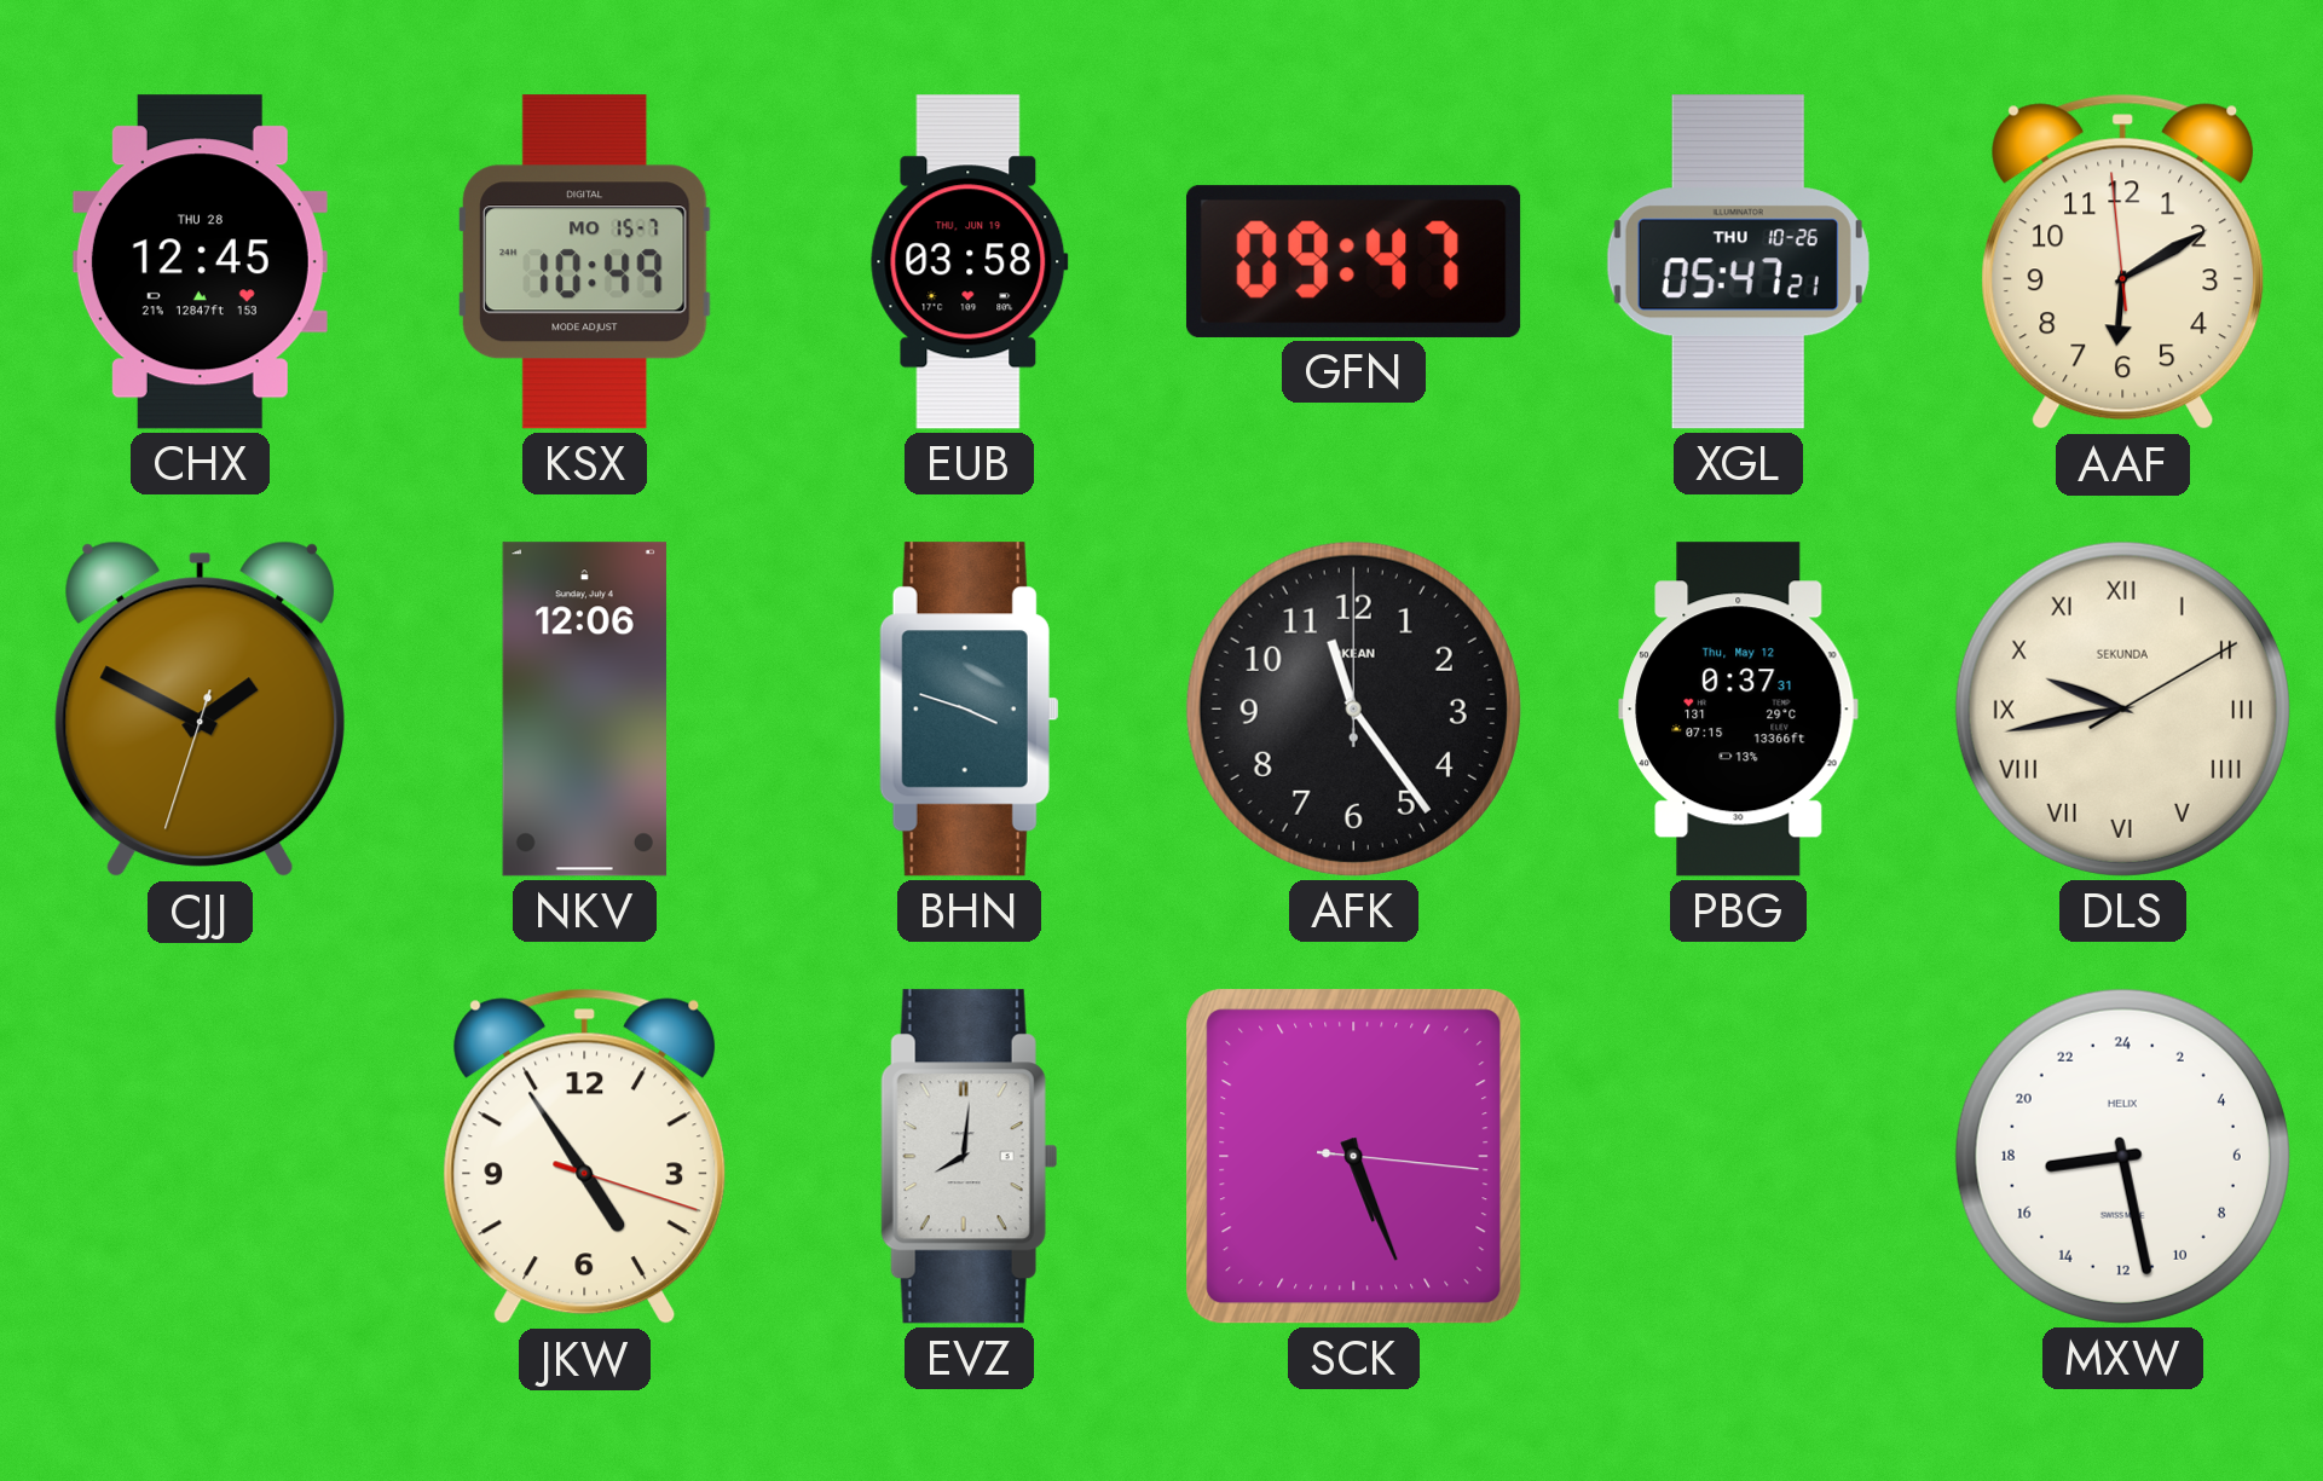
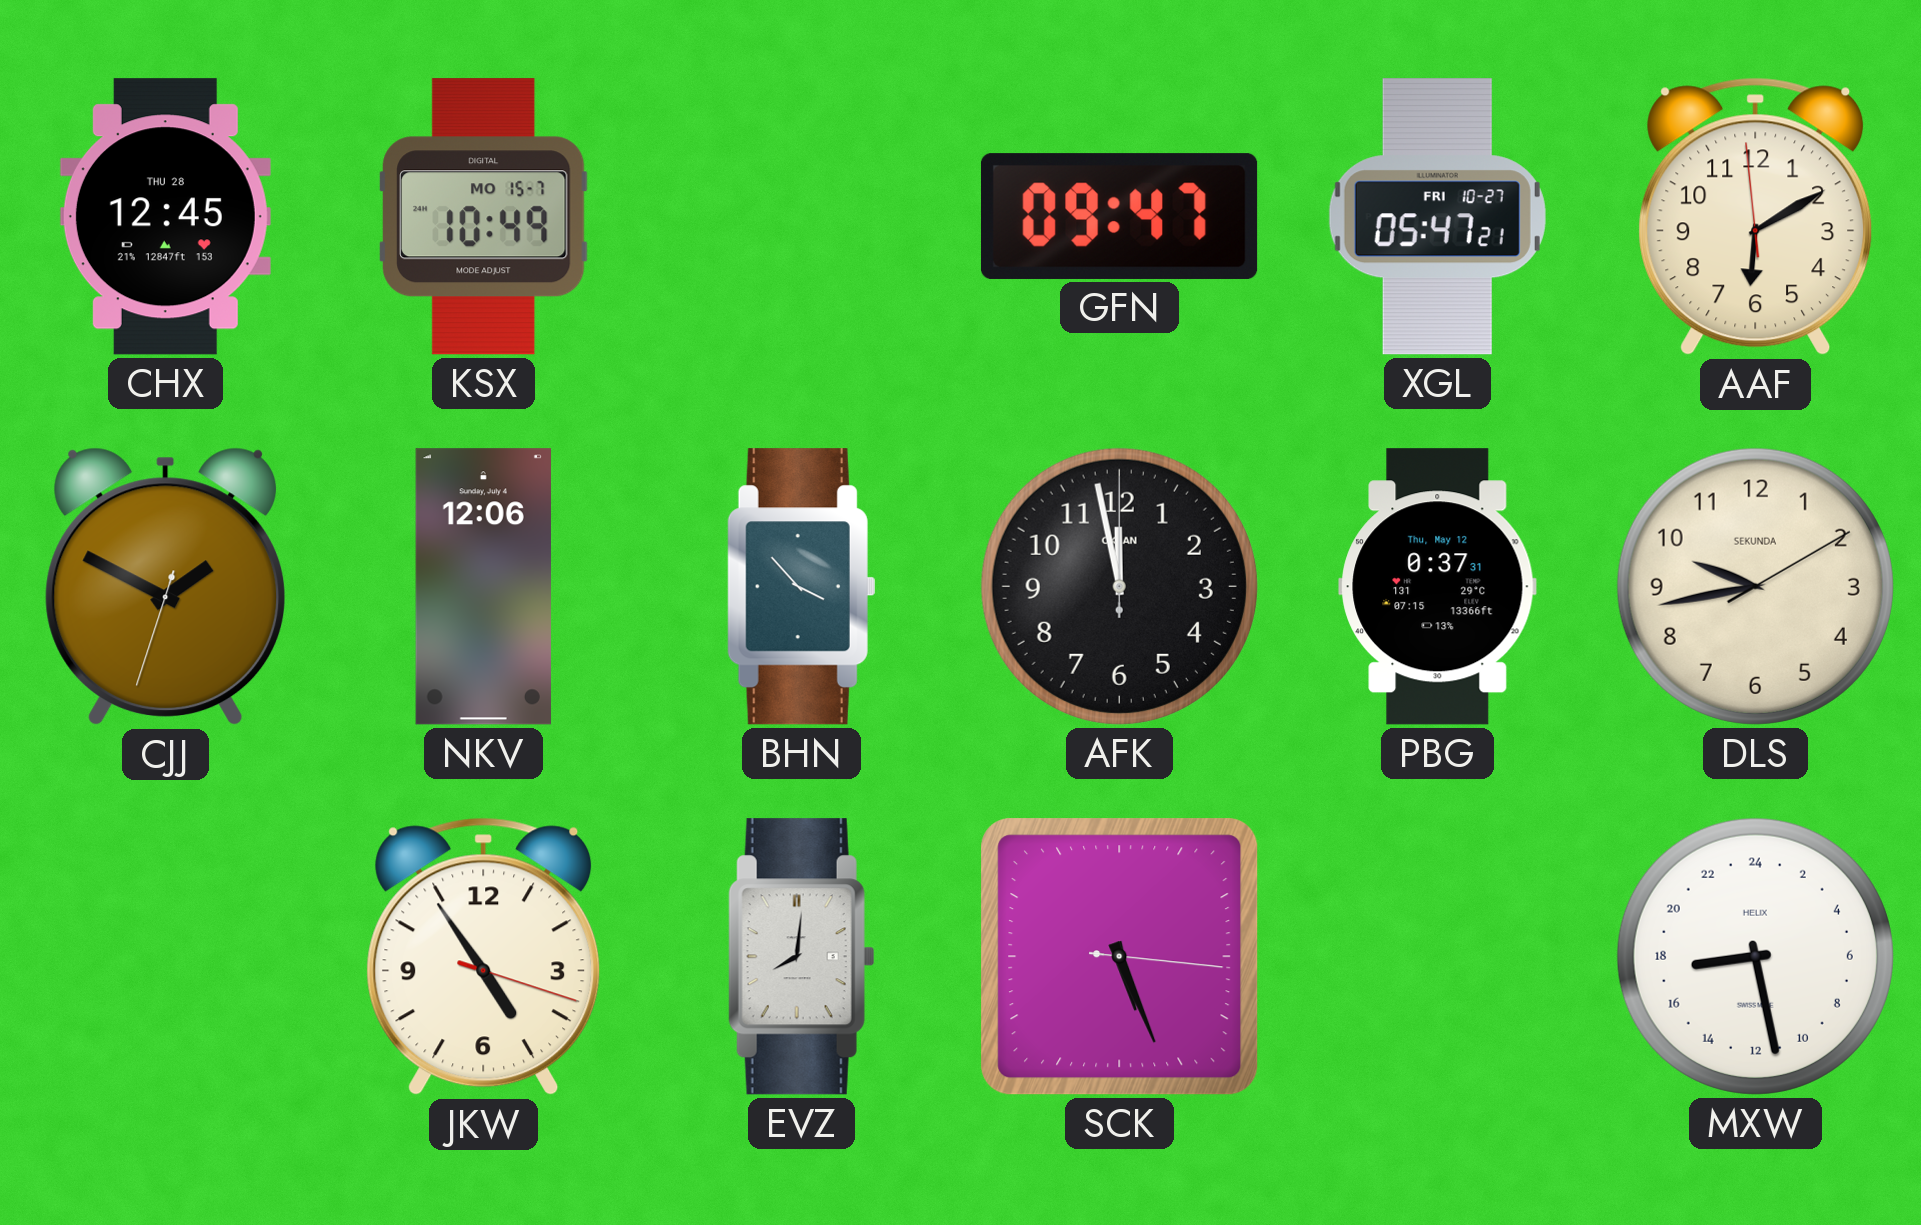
EUB: 03:58 -> none
XGL date: THU 10-26 -> FRI 10-27
BHN: 3:48 -> 3:53
AFK: 11:24 -> 11:58
DLS numerals: Roman -> Arabic
